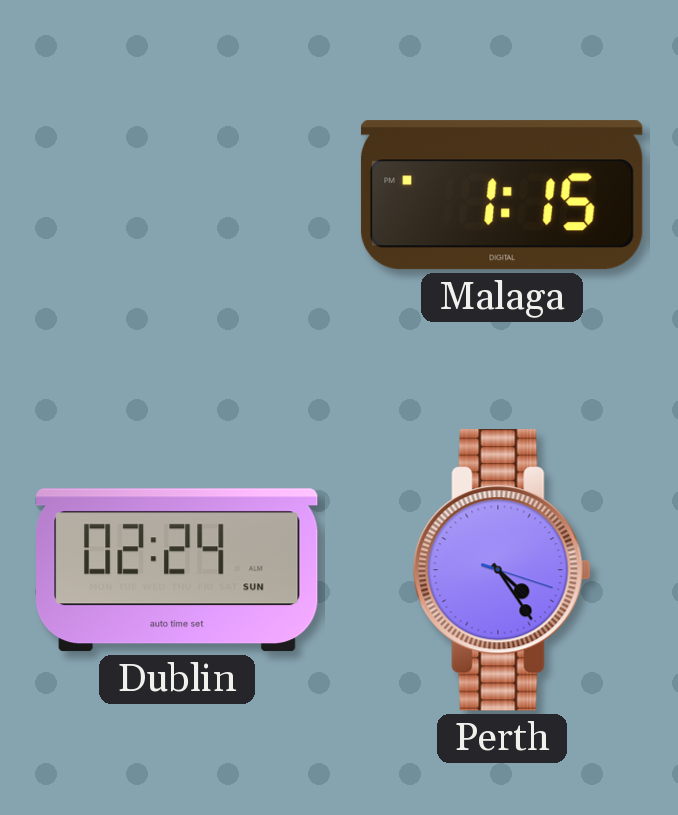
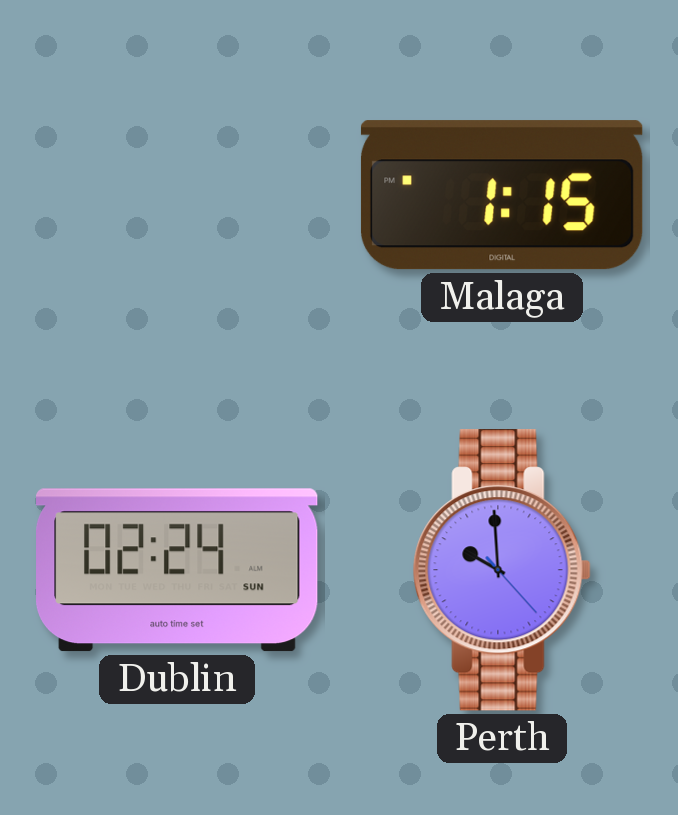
Perth: 4:24 -> 9:59
